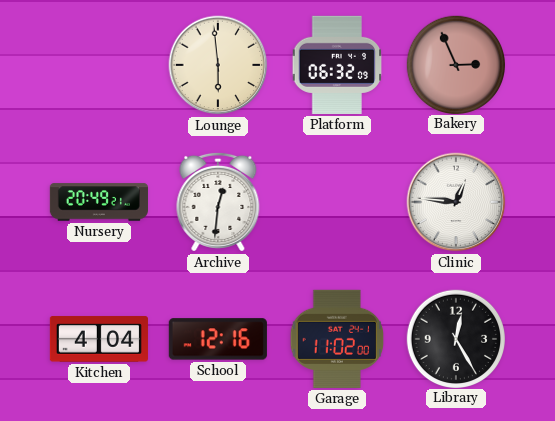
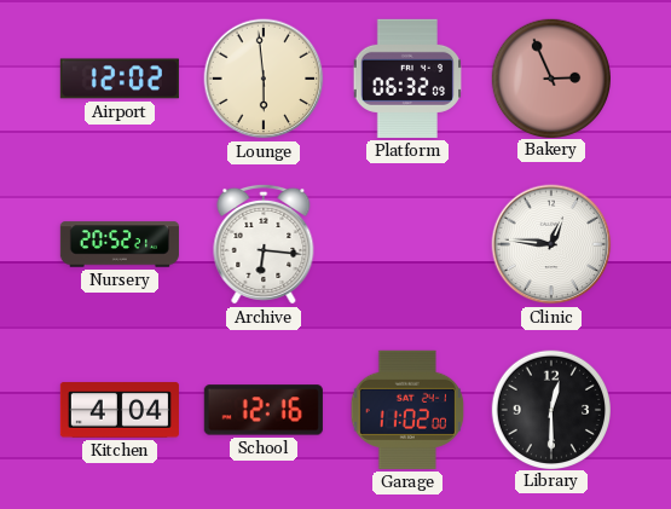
Airport: none -> 12:02
Nursery: 20:49 -> 20:52
Archive: 12:31 -> 6:16
Library: 12:25 -> 12:30
